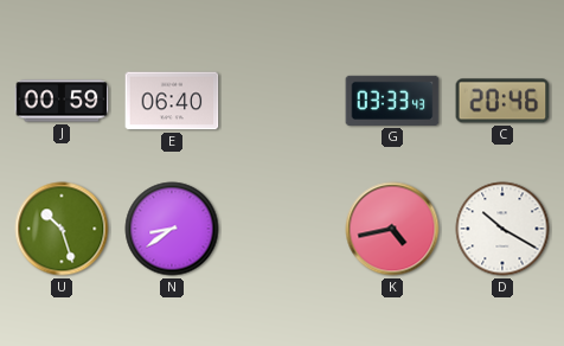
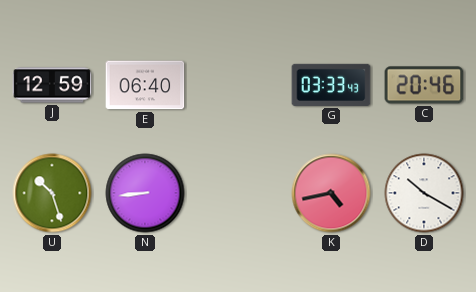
J: 00:59 -> 12:59
N: 8:39 -> 8:44
